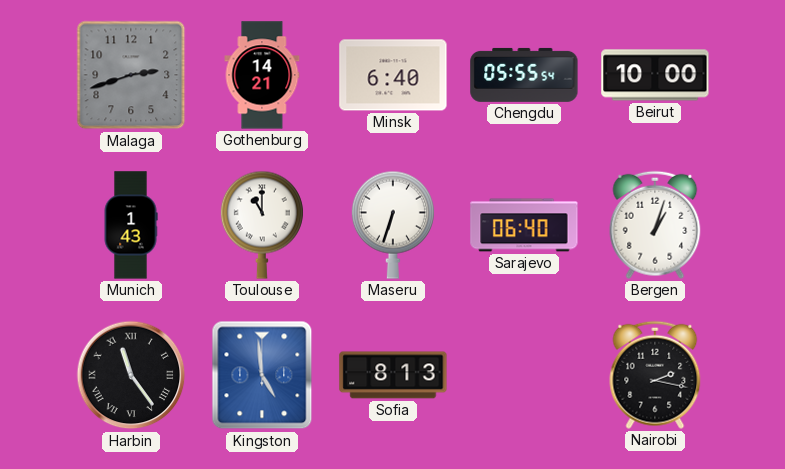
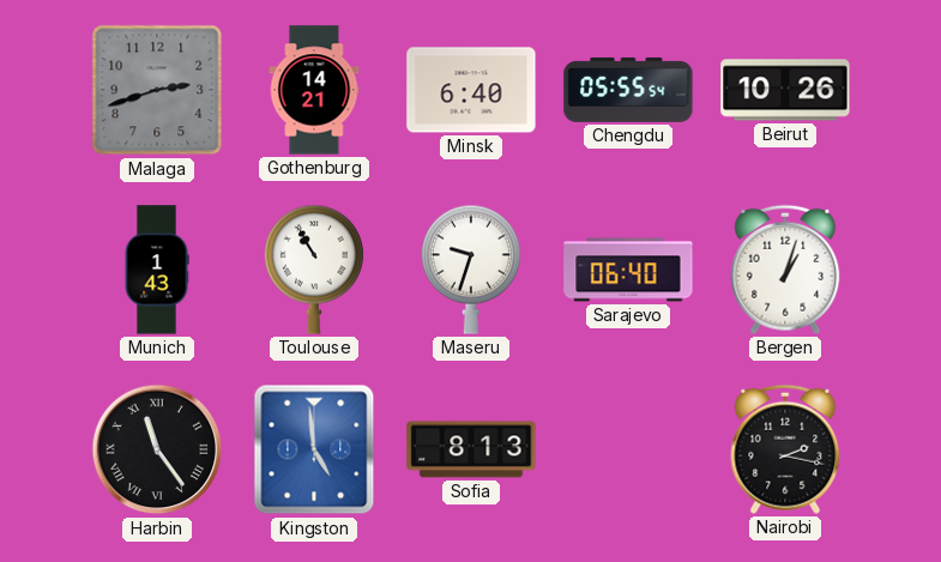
Beirut: 10:00 -> 10:26
Toulouse: 11:00 -> 10:55
Maseru: 6:33 -> 9:33
